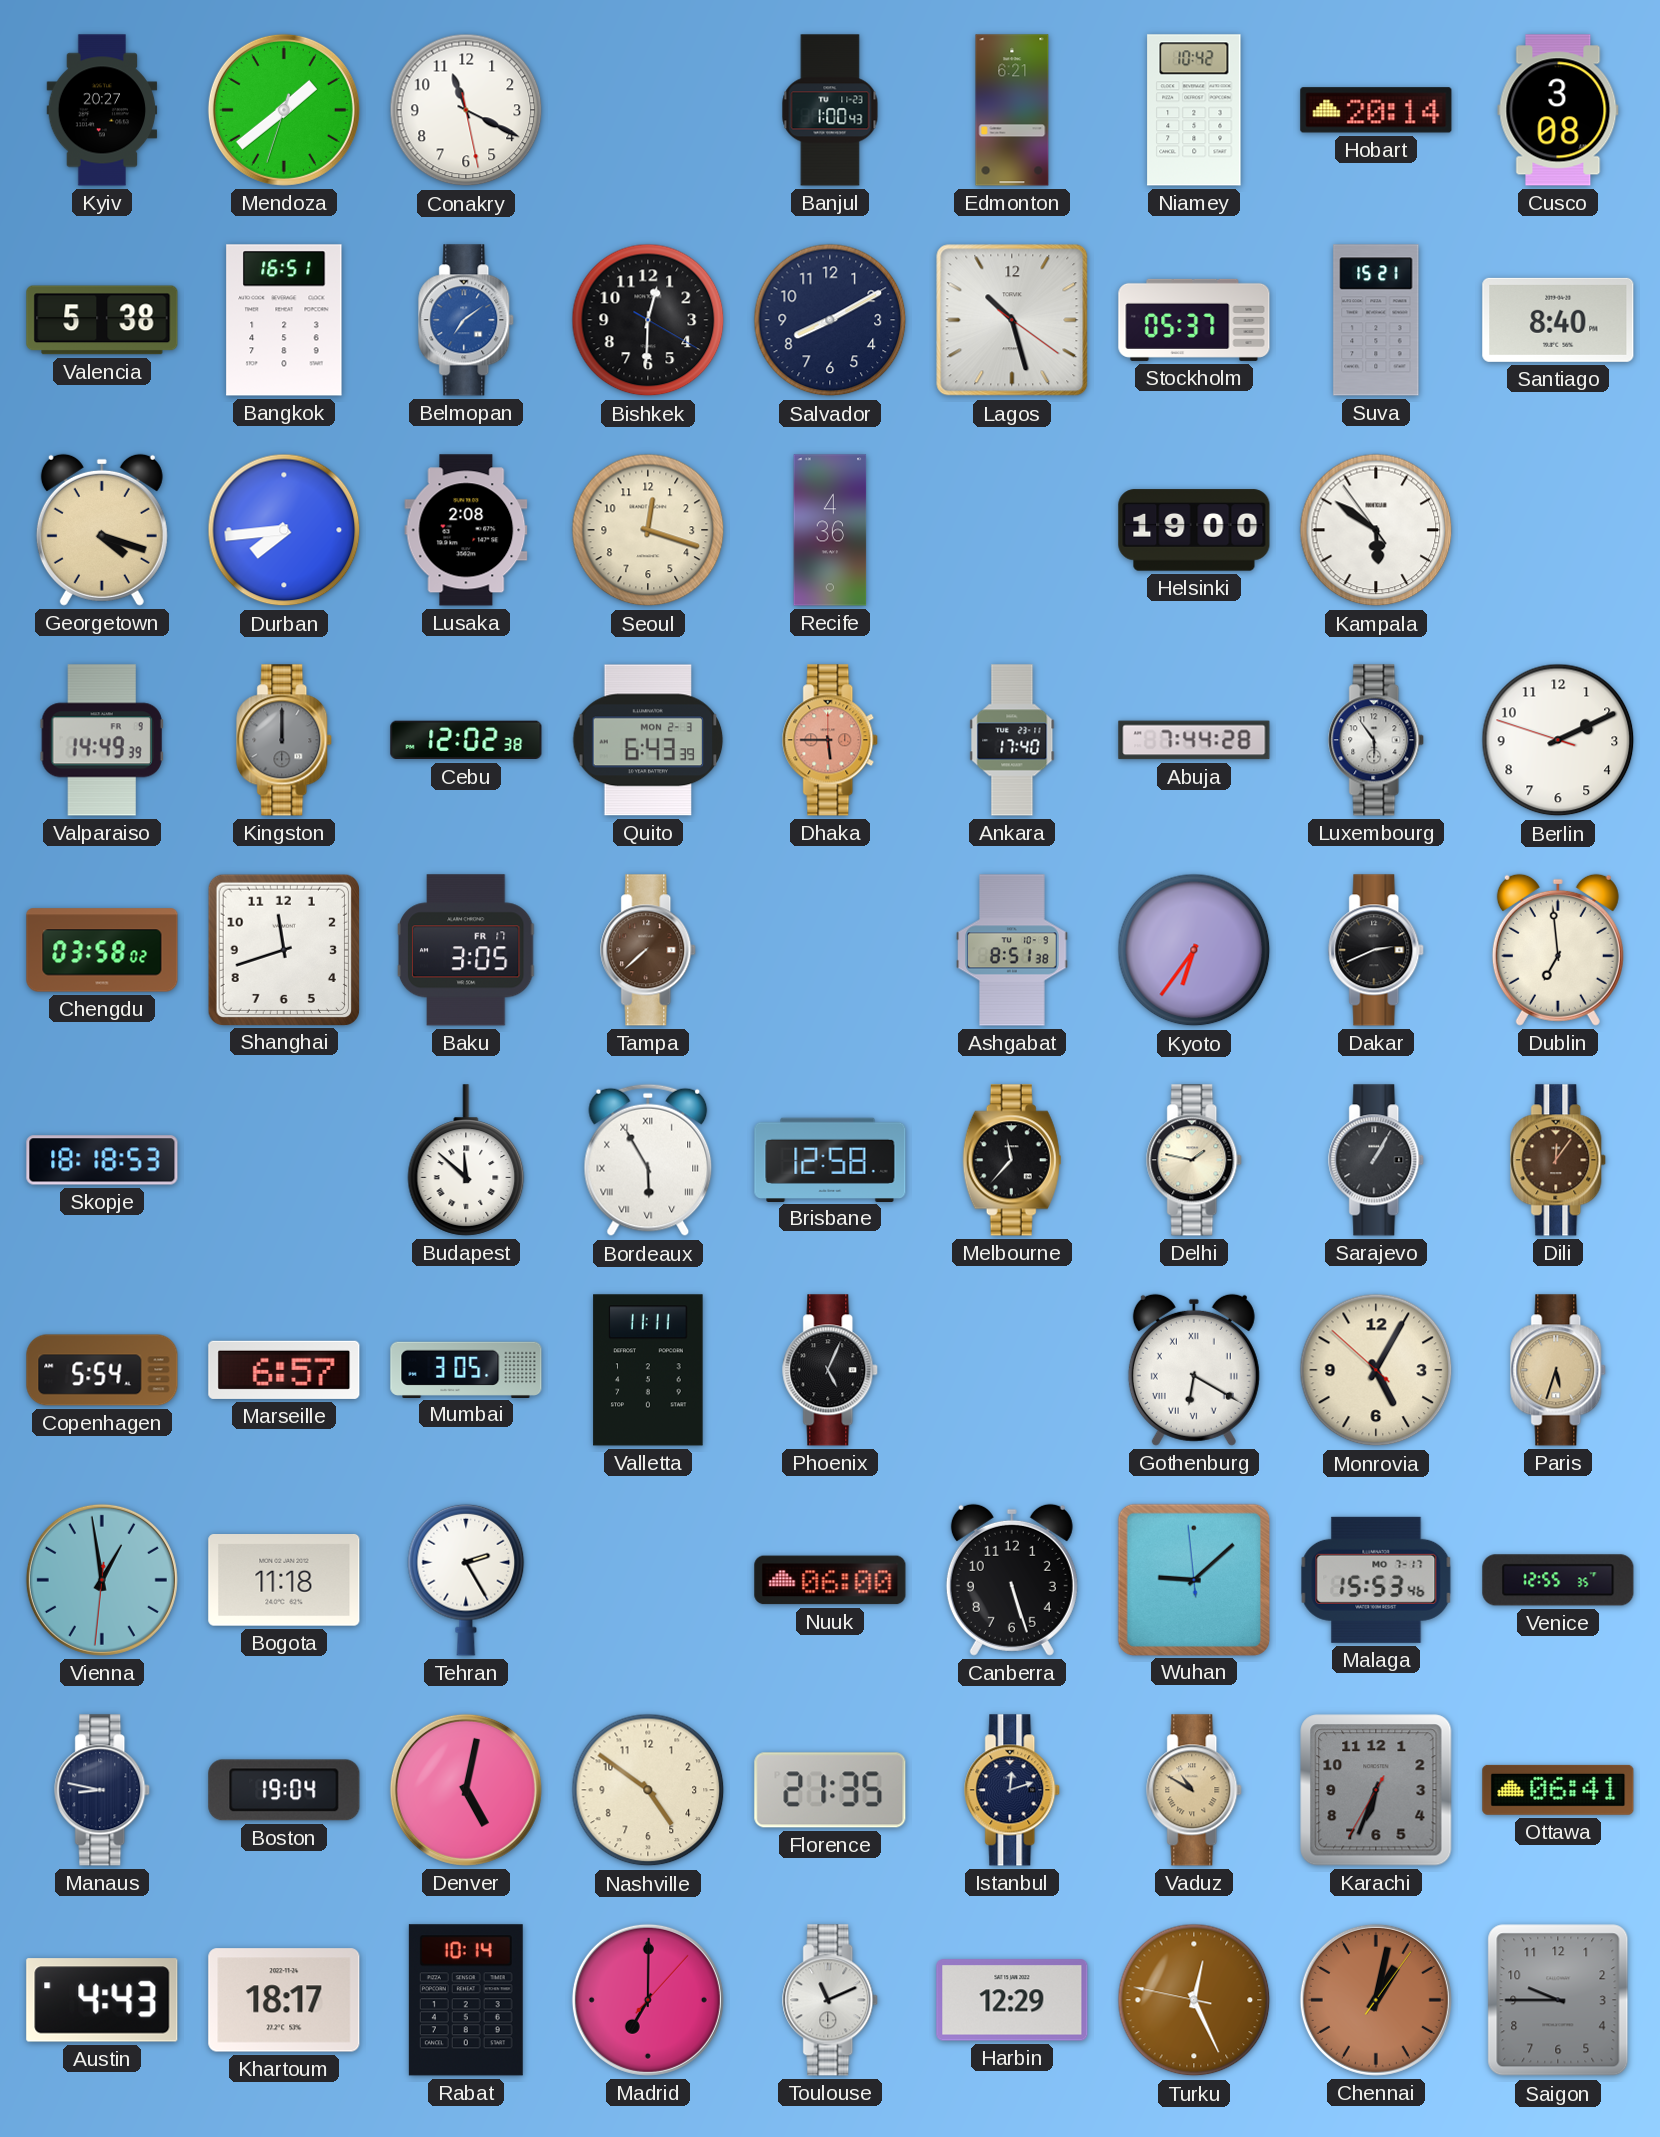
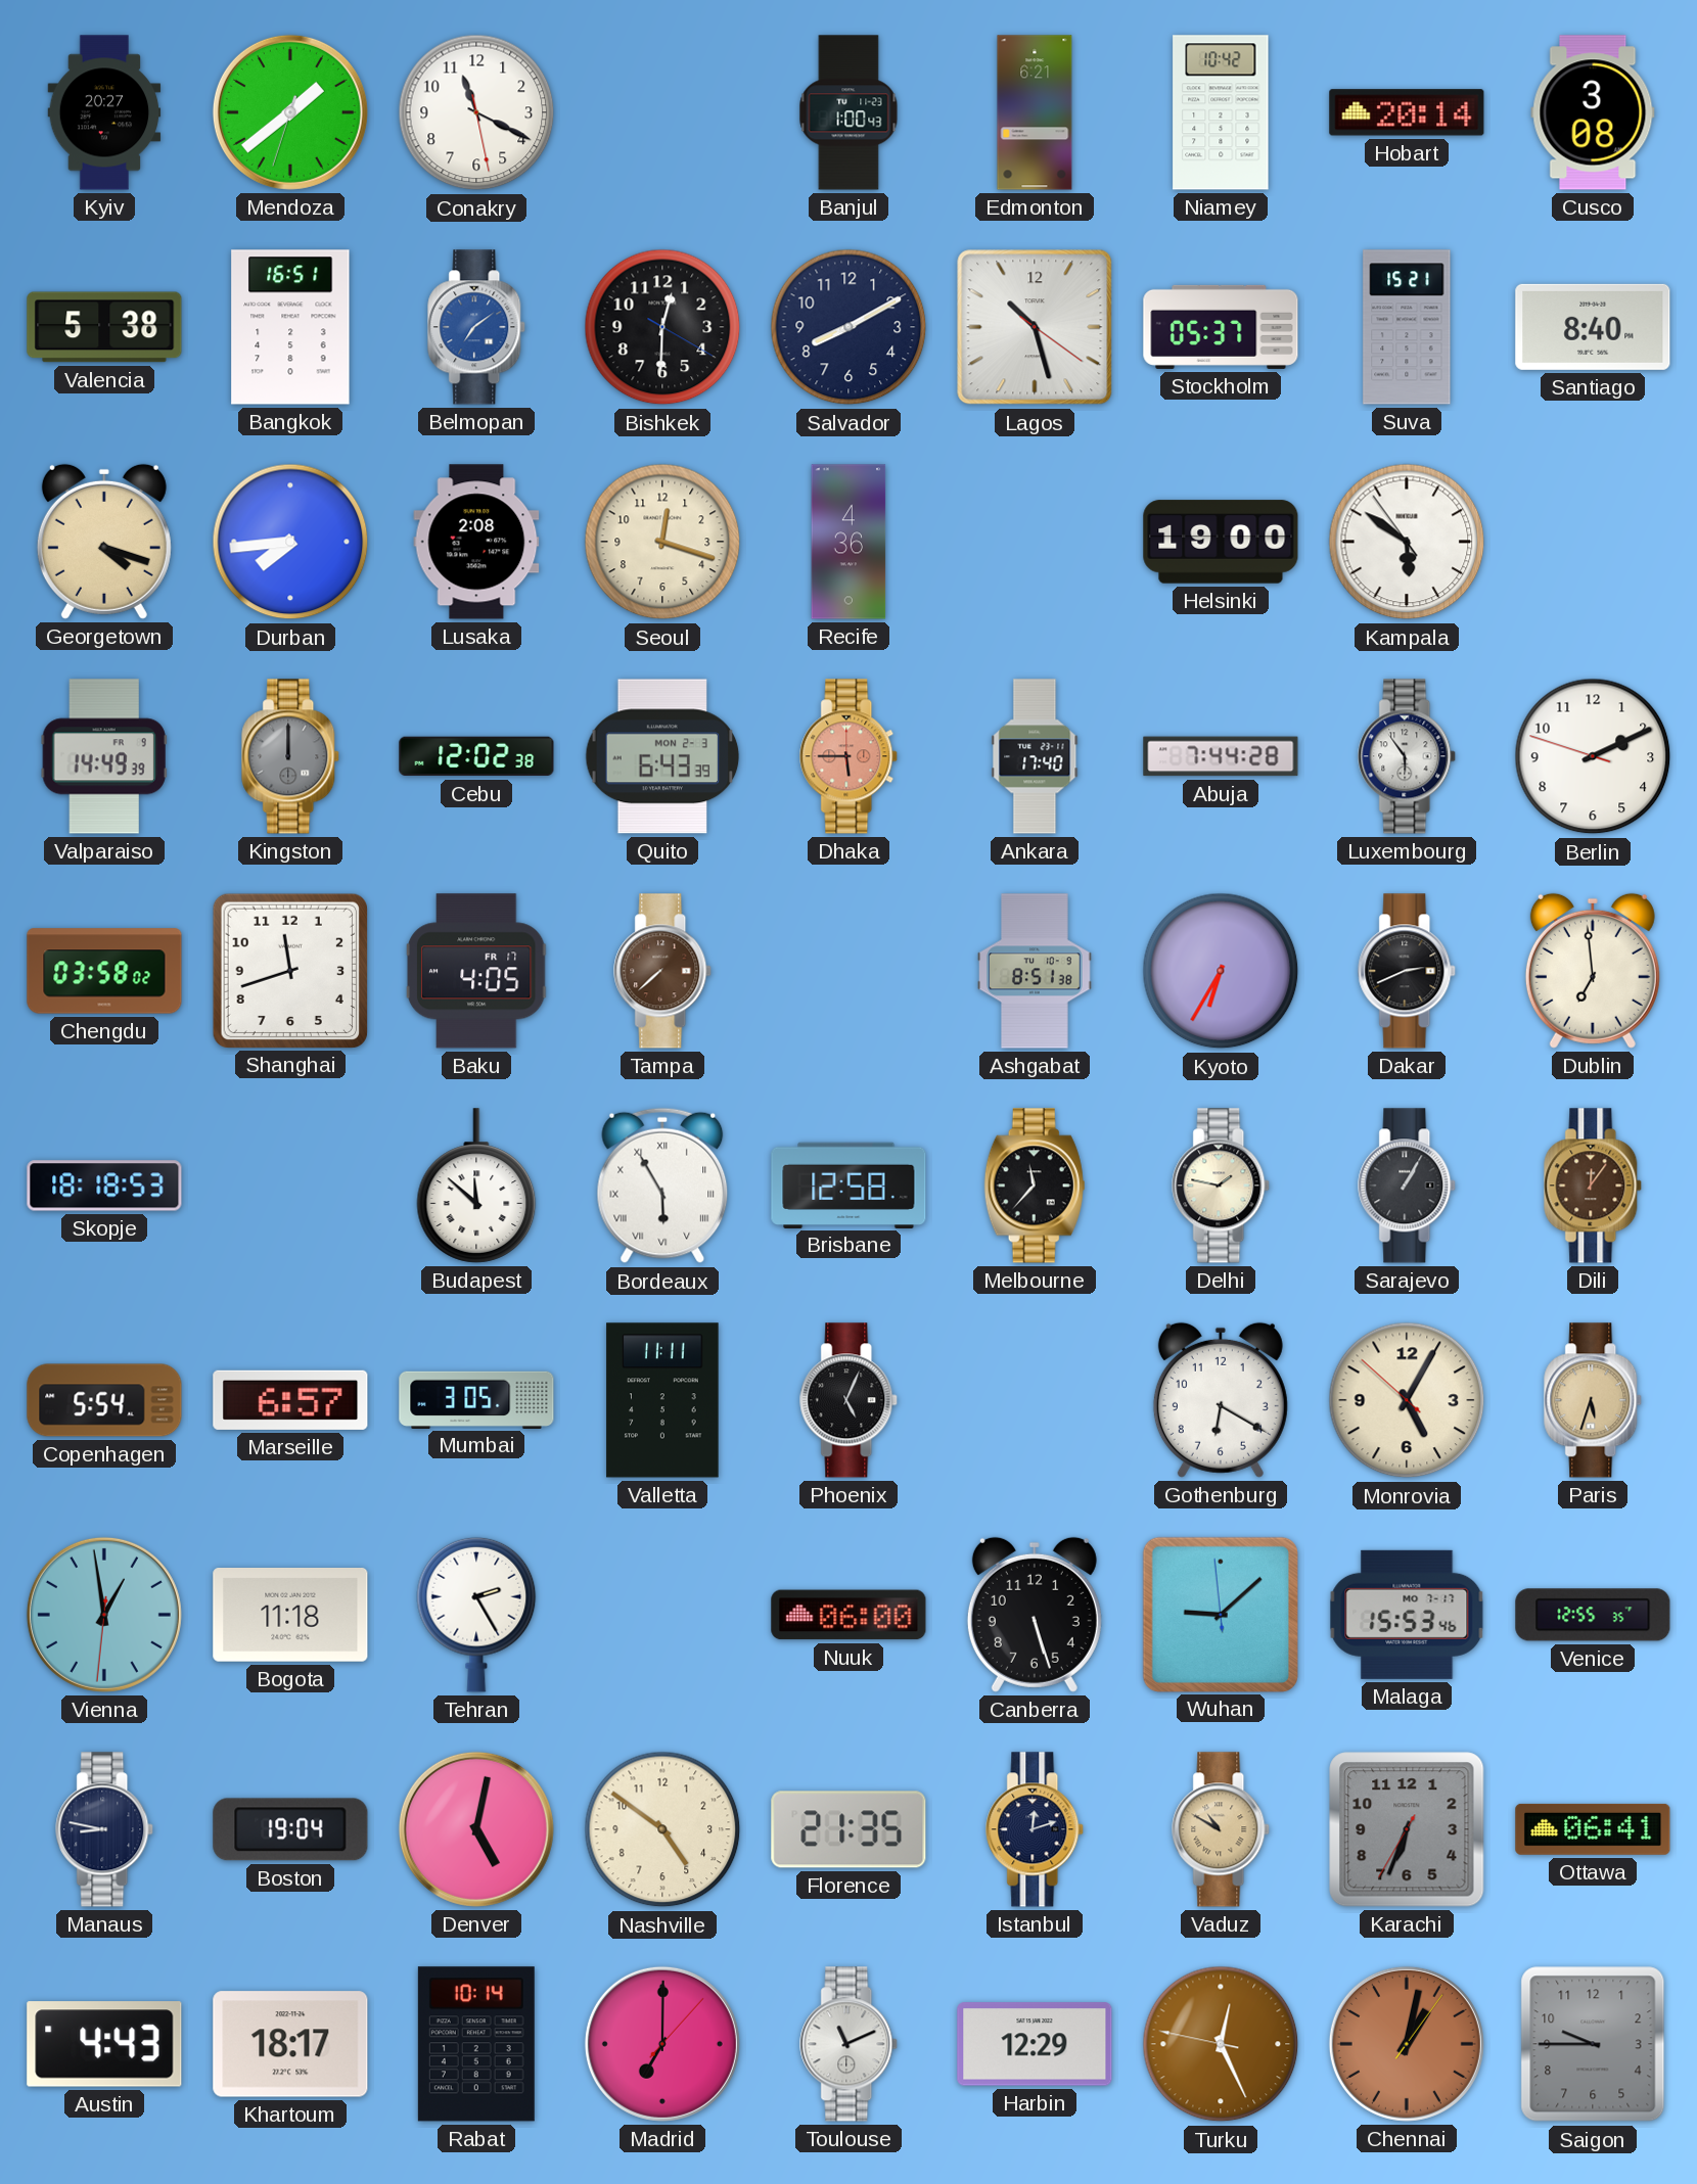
Baku: 3:05 -> 4:05
Kyoto: 6:36 -> 6:35
Gothenburg numerals: Roman -> Arabic
